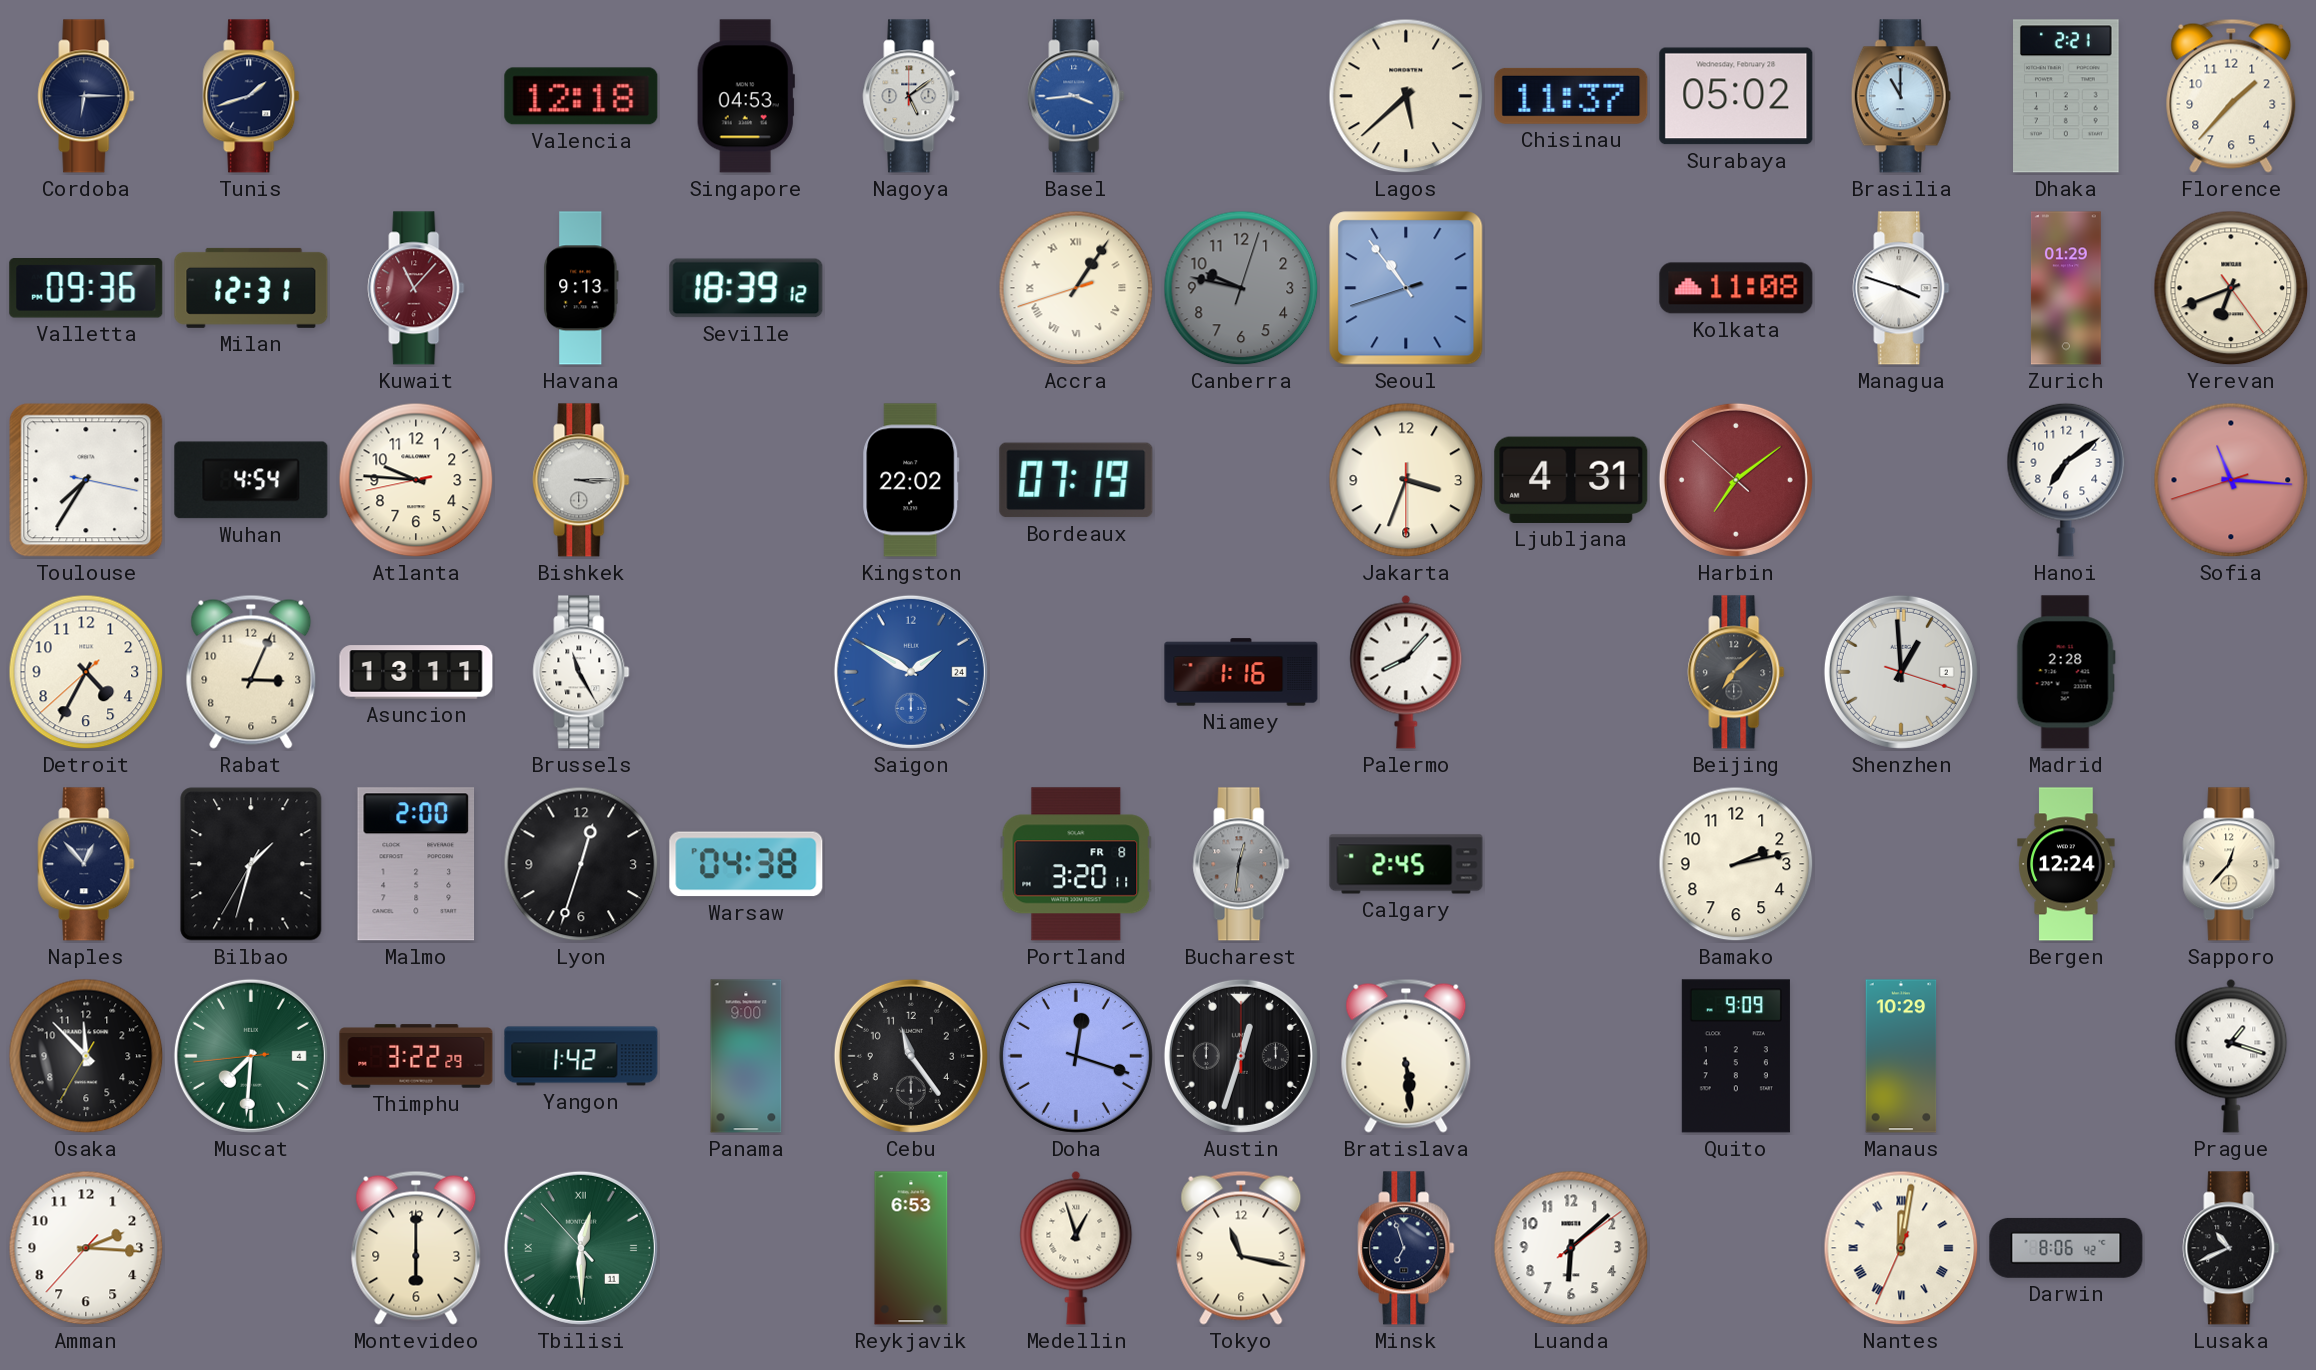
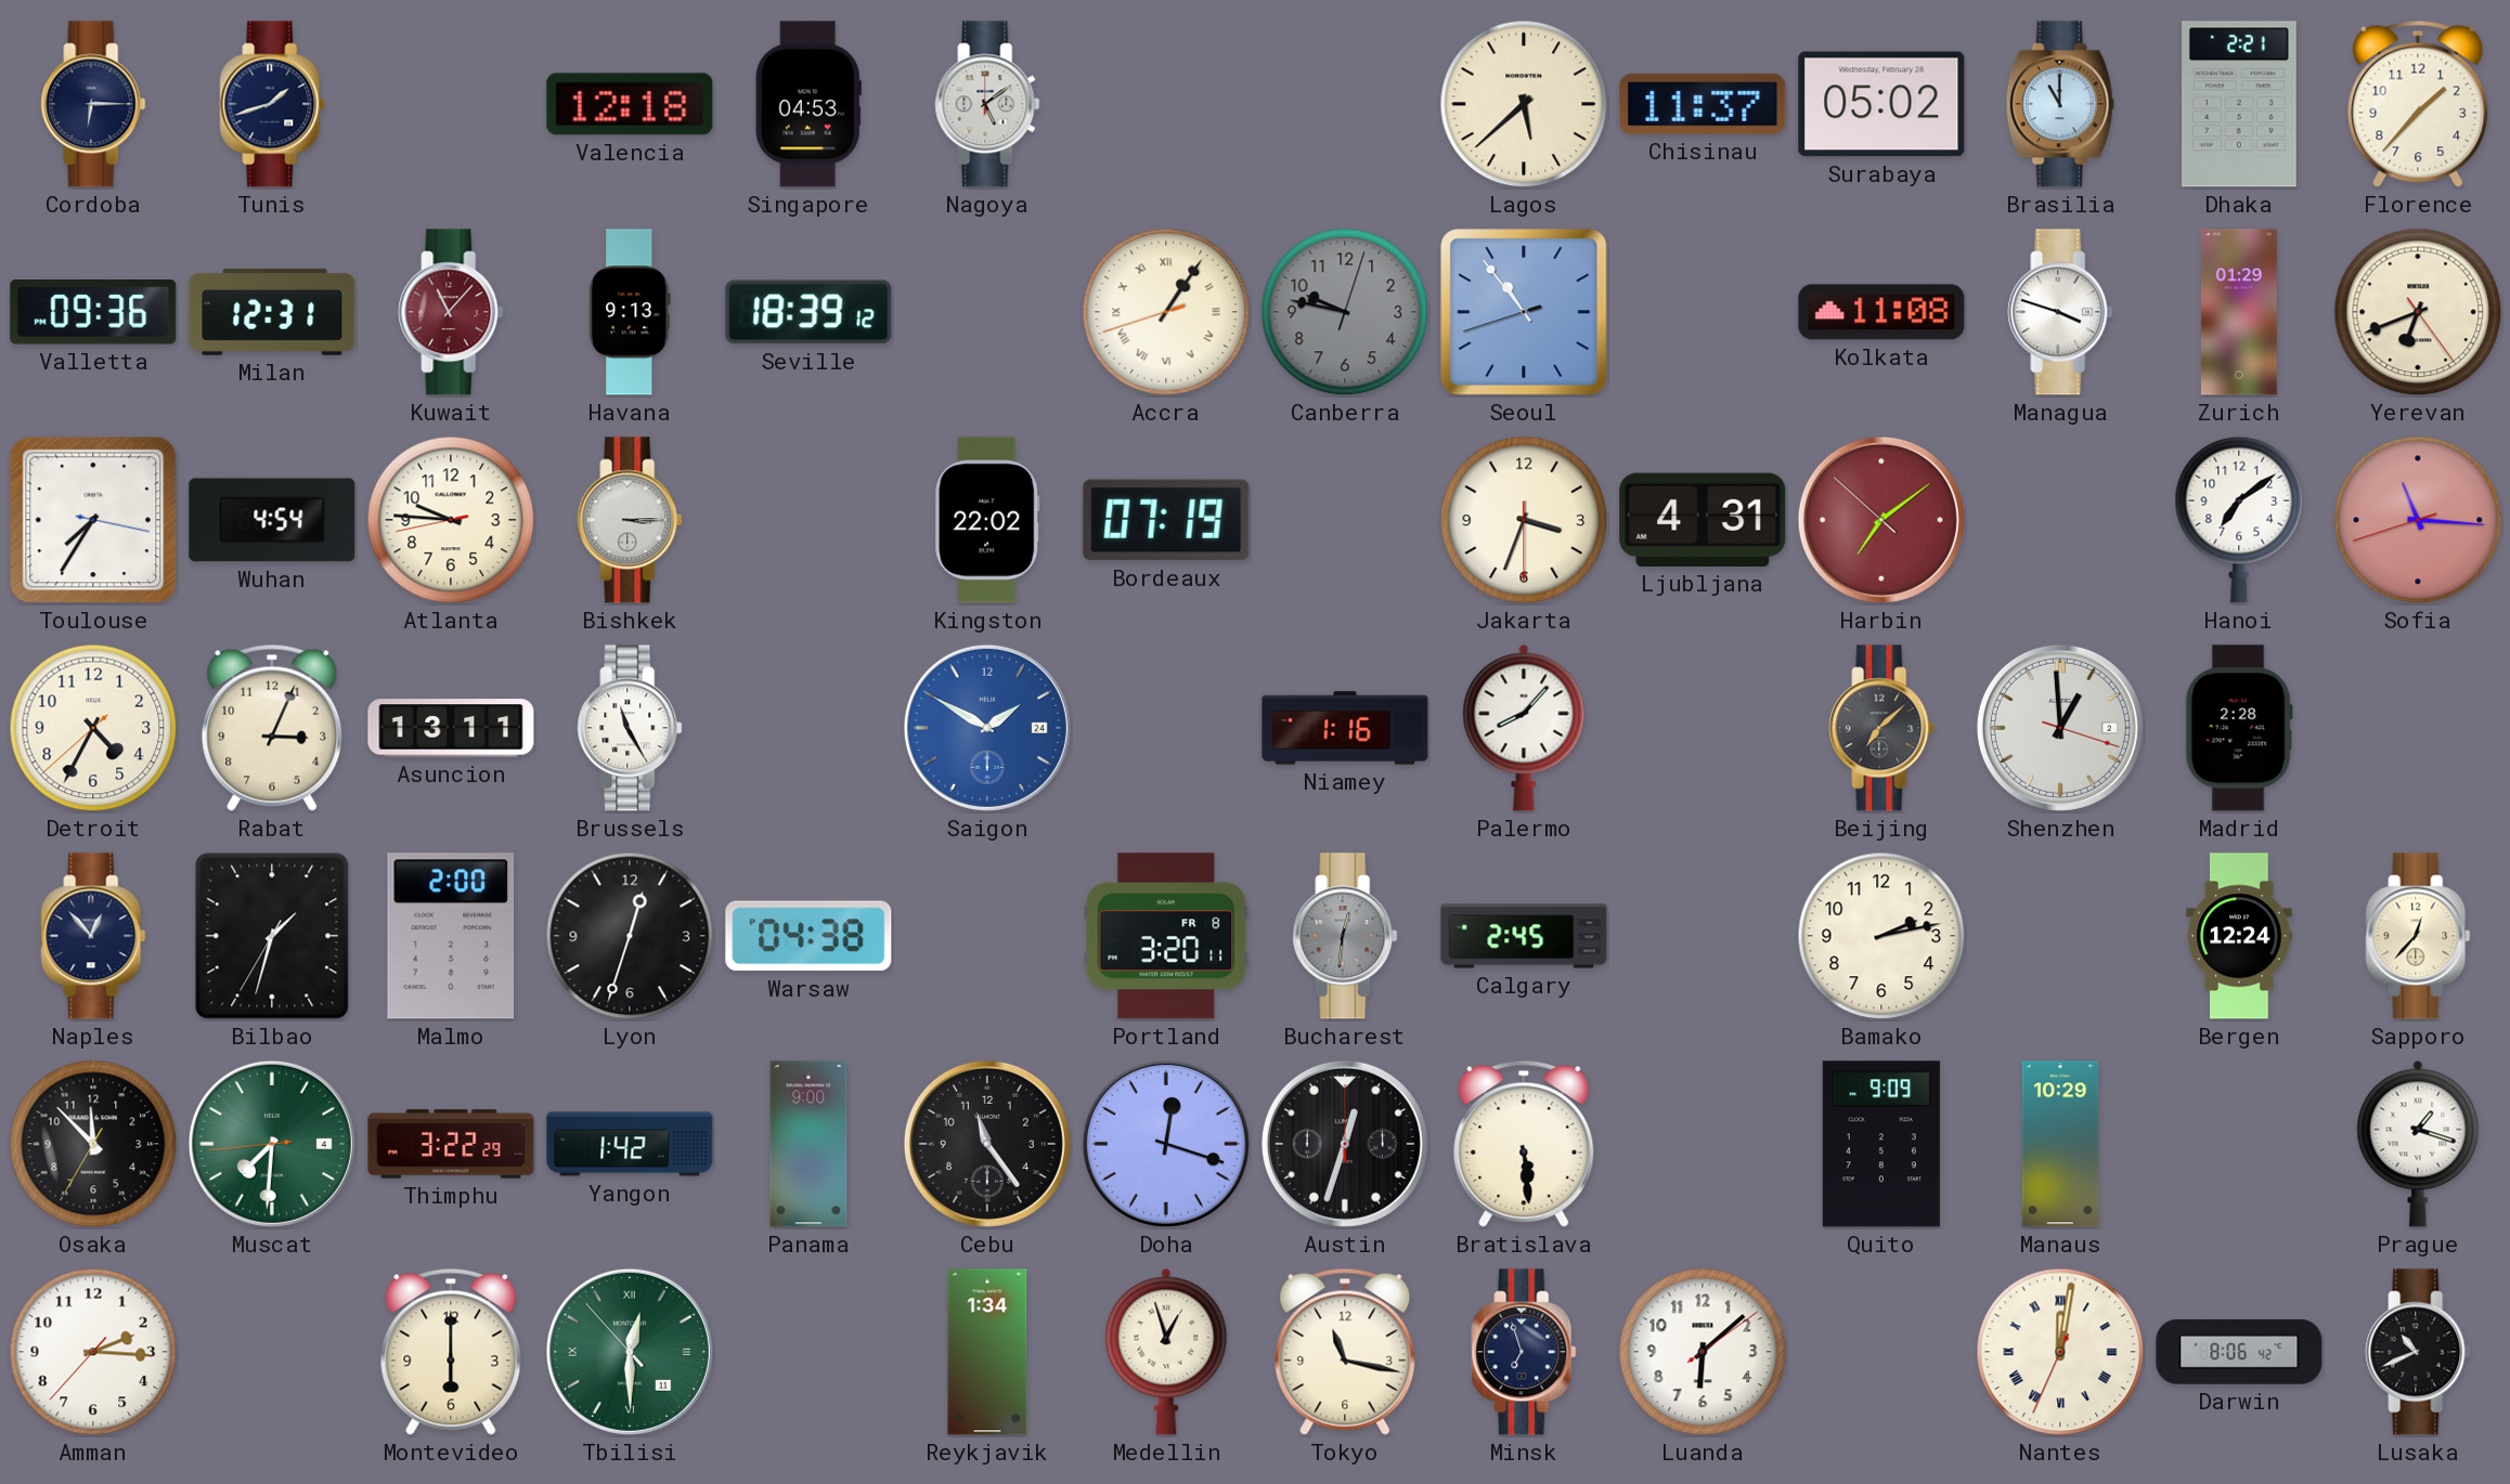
Basel: 3:44 -> none
Reykjavik: 6:53 -> 1:34
